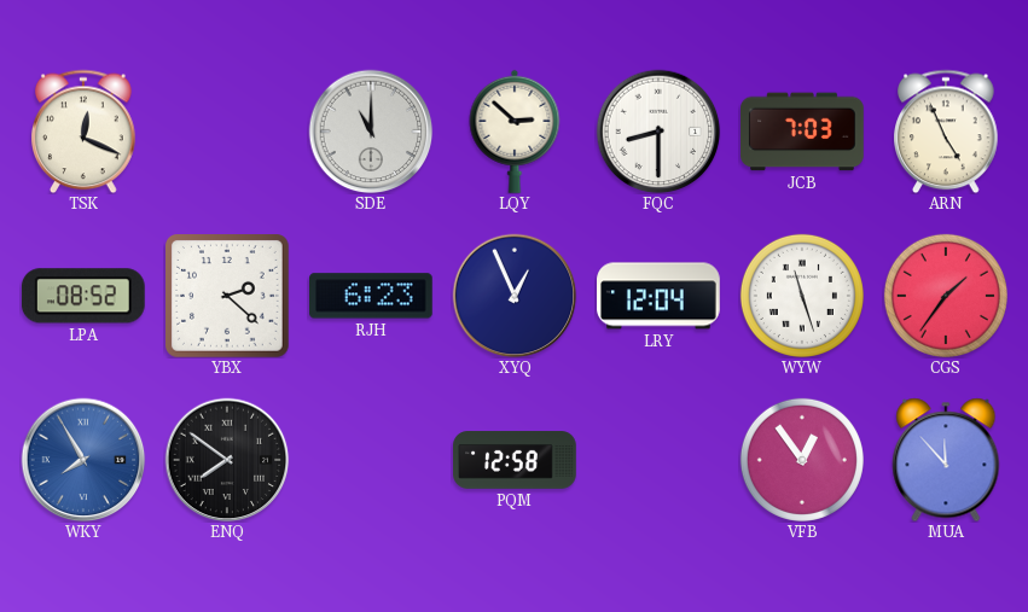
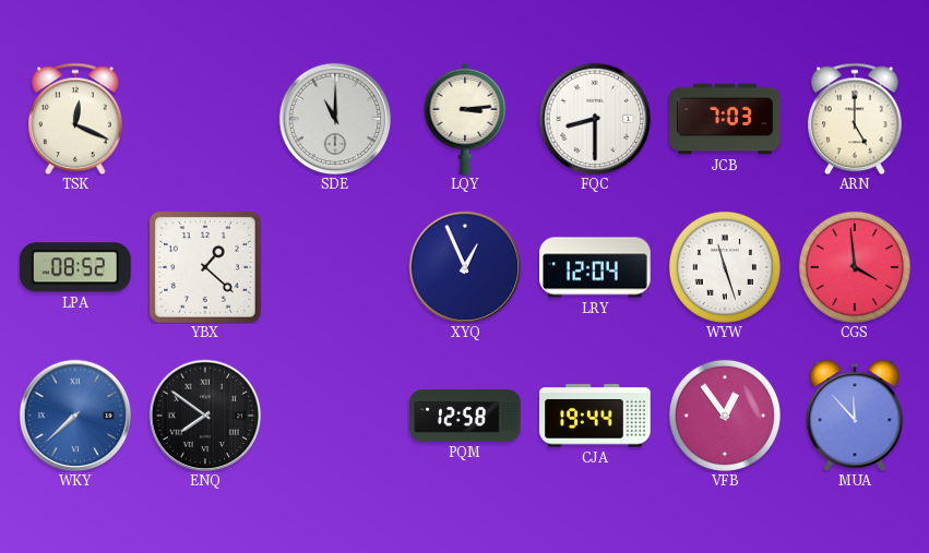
LQY: 2:52 -> 3:14
ARN: 4:56 -> 5:00
YBX: 2:22 -> 1:22
RJH: 6:23 -> none
CGS: 1:36 -> 3:59
WKY: 7:55 -> 7:38
CJA: none -> 19:44
